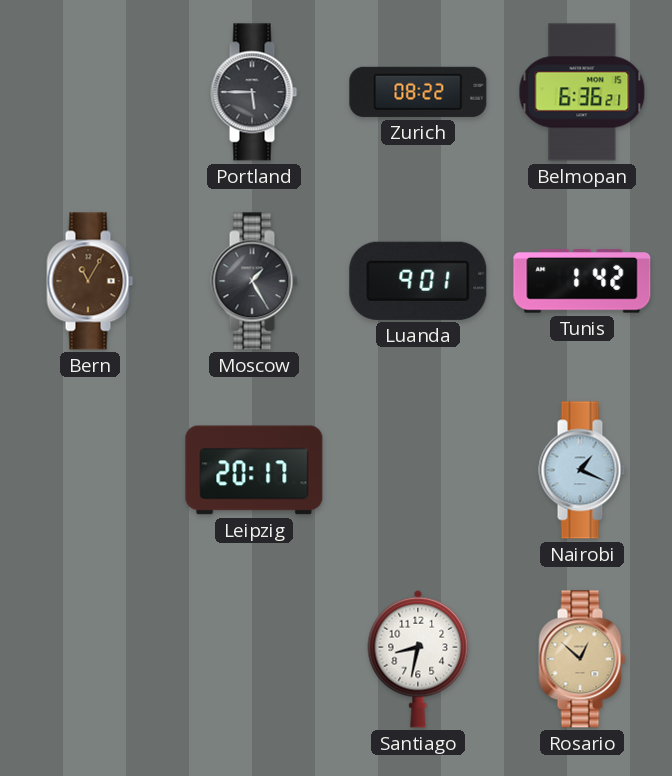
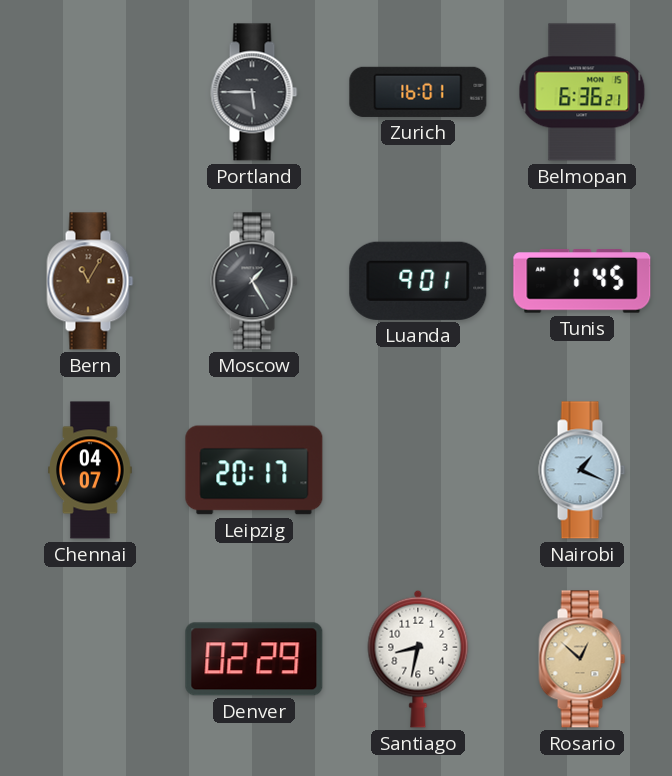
Zurich: 08:22 -> 16:01
Tunis: 1:42 -> 1:45
Chennai: none -> 04:07
Denver: none -> 02:29
